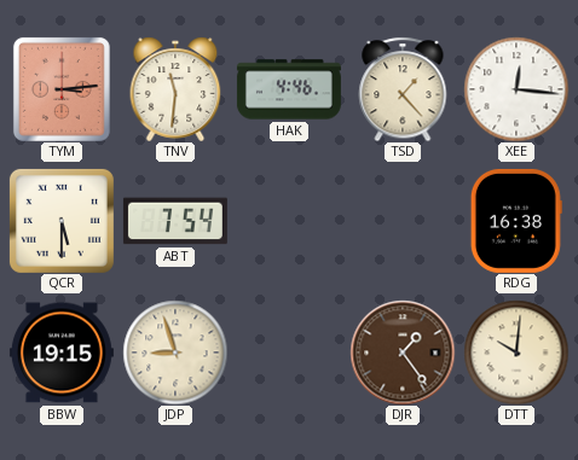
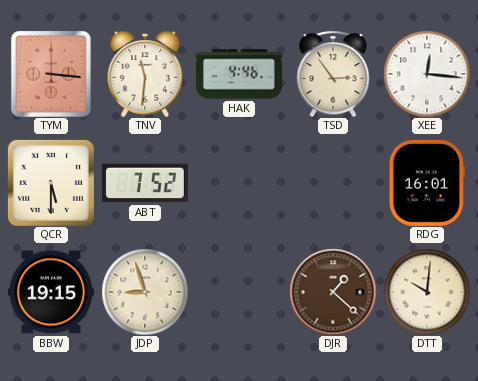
TYM: 3:14 -> 3:16
TSD: 1:23 -> 2:54
ABT: 7:54 -> 7:52
RDG: 16:38 -> 16:01
DJR: 1:24 -> 1:22
